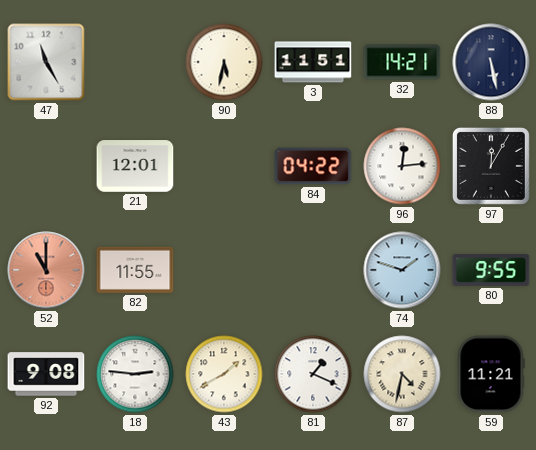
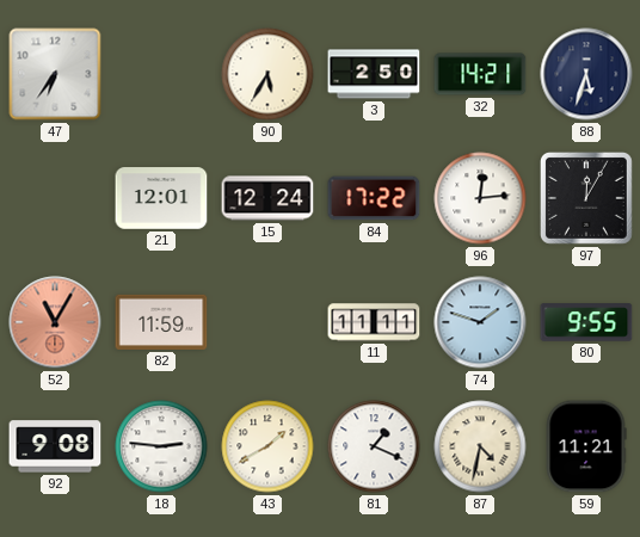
47: 11:25 -> 6:36
90: 5:32 -> 5:35
3: 11:51 -> 2:50
88: 5:28 -> 5:33
15: none -> 12:24
84: 04:22 -> 17:22
52: 11:00 -> 11:05
82: 11:55 -> 11:59
11: none -> 11:11
